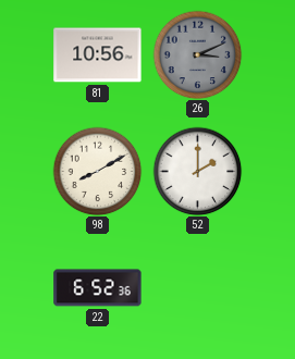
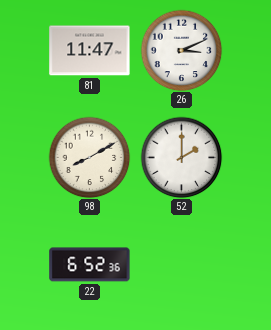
81: 10:56 -> 11:47
26 dial: grey -> white
